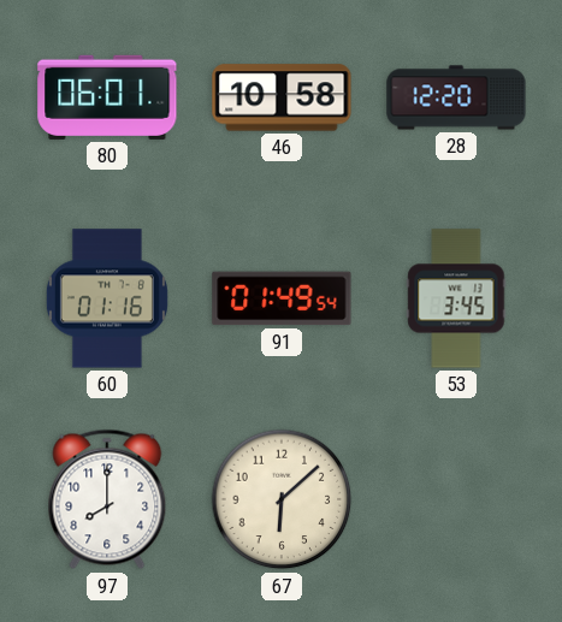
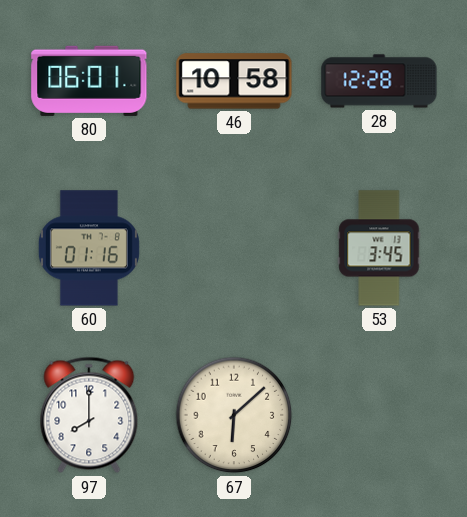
28: 12:20 -> 12:28
91: 01:49 -> none
